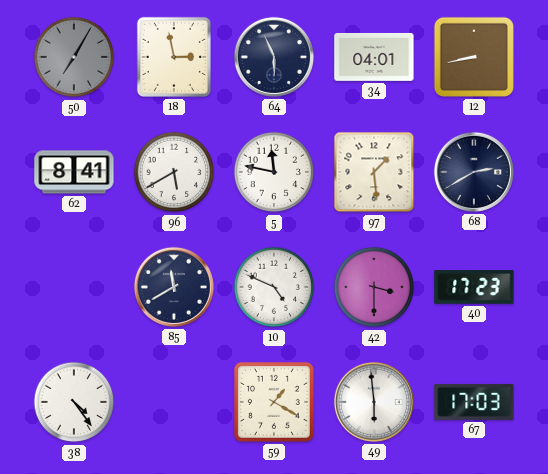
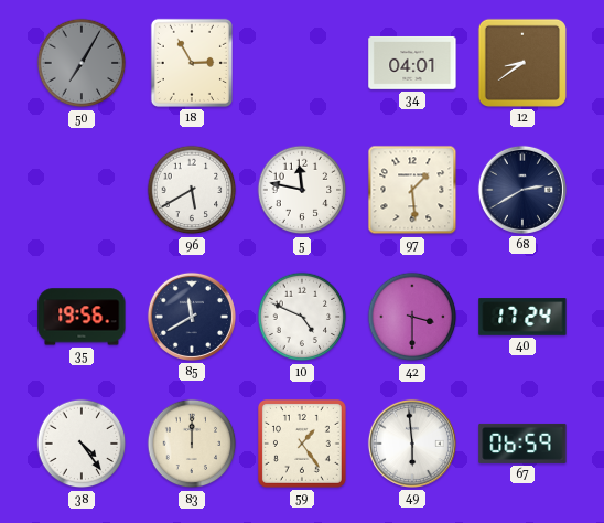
18: 2:58 -> 2:55
64: 5:56 -> none
12: 8:43 -> 8:39
62: 8:41 -> none
35: none -> 19:56
40: 17:23 -> 17:24
83: none -> 12:00
59: 1:20 -> 1:24
67: 17:03 -> 06:59
